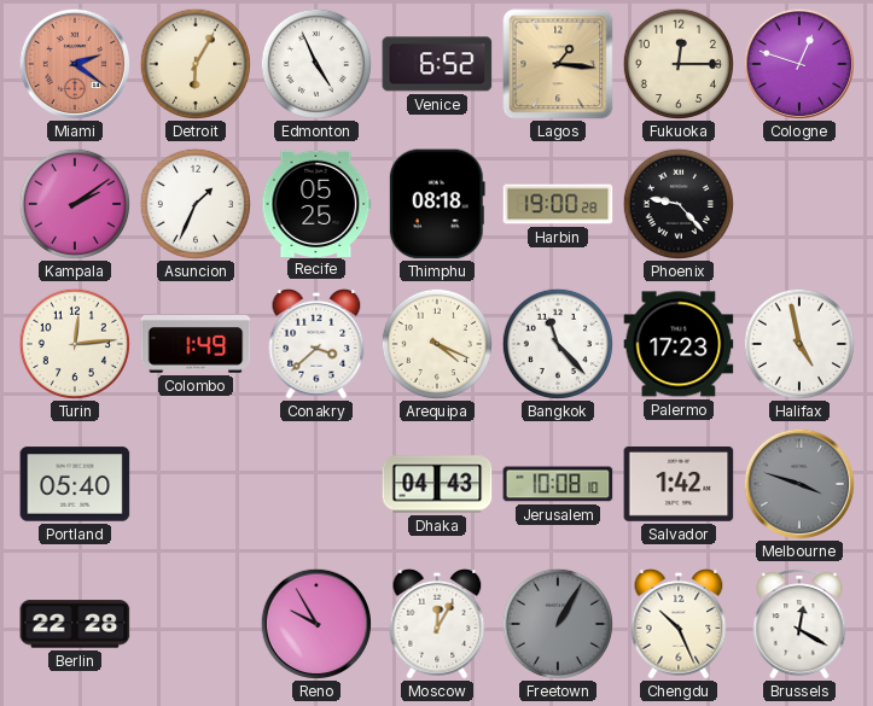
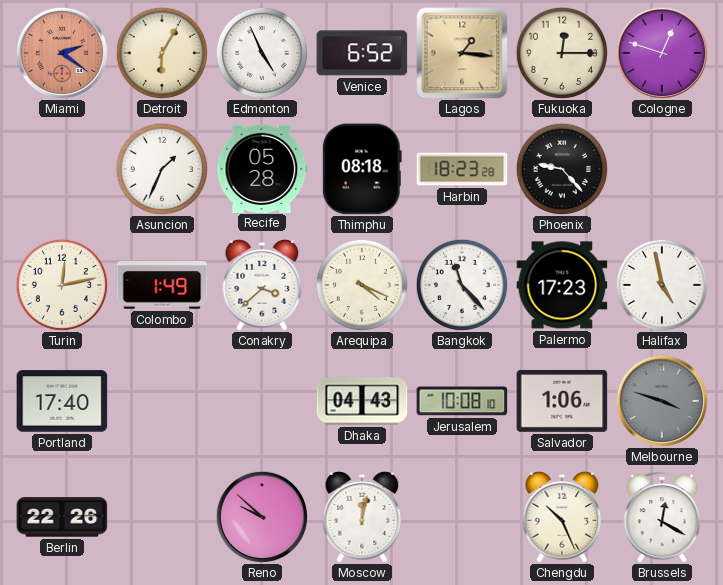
Kampala: 2:09 -> none
Recife: 05:25 -> 05:28
Harbin: 19:00 -> 18:23
Turin: 12:14 -> 12:13
Portland: 05:40 -> 17:40
Salvador: 1:42 -> 1:06
Berlin: 22:28 -> 22:26
Reno: 9:55 -> 9:52
Moscow: 12:05 -> 12:02
Freetown: 1:05 -> none
